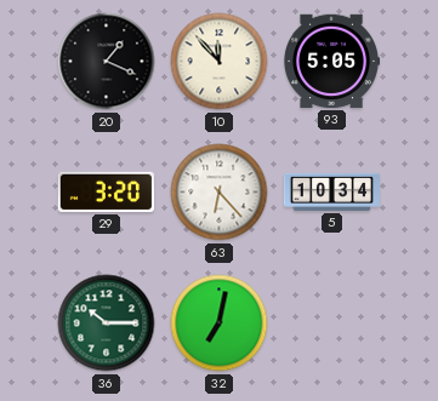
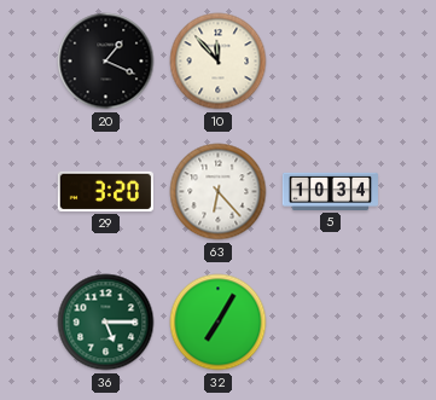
93: 5:05 -> none
36: 10:15 -> 5:15
32: 7:02 -> 7:05
